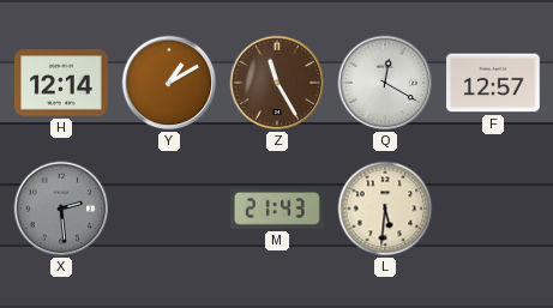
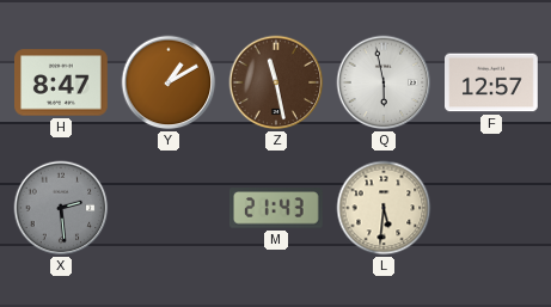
H: 12:14 -> 8:47
Z: 11:25 -> 11:28
Q: 12:20 -> 5:58
